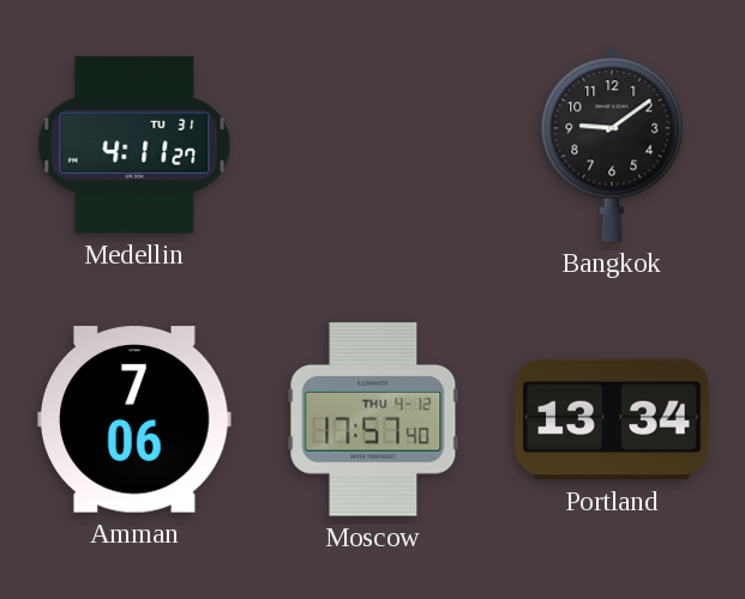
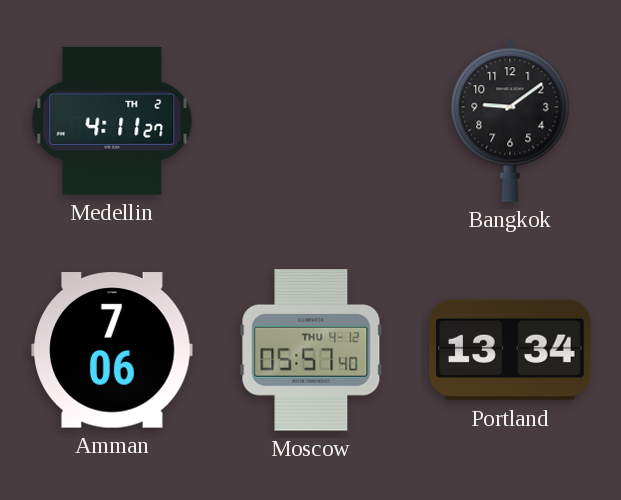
Medellin date: TU 31 -> TH 2
Moscow: 17:57 -> 05:57
